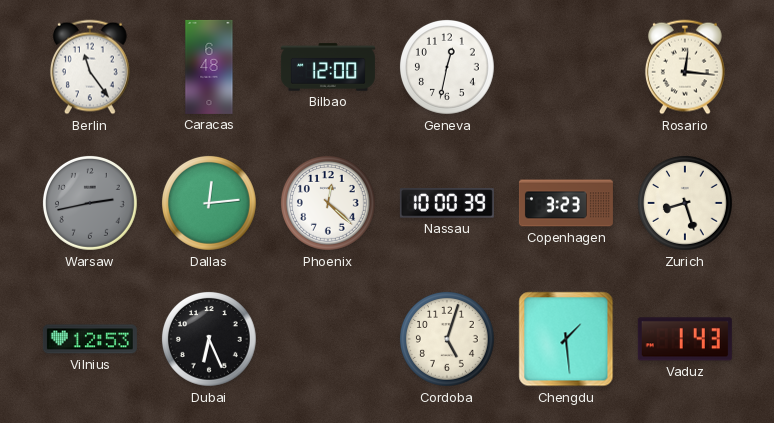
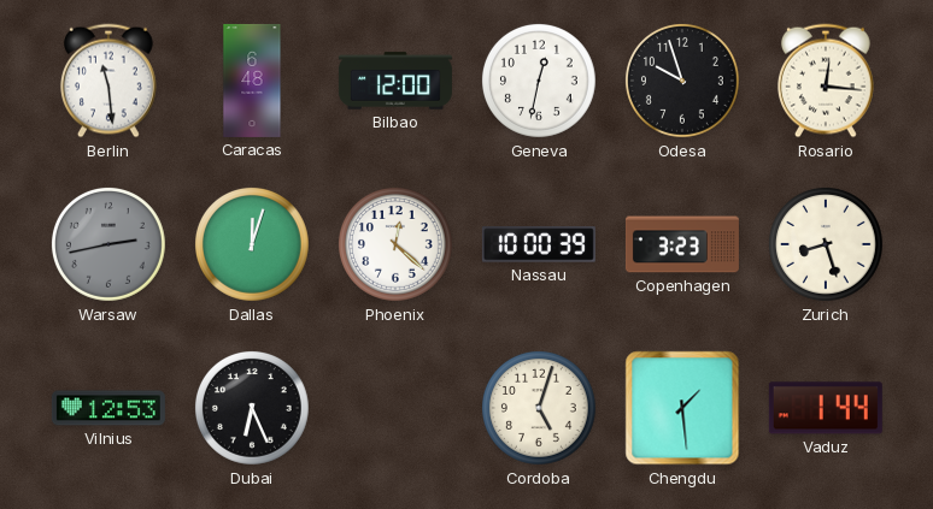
Berlin: 11:24 -> 11:29
Odesa: none -> 9:57
Dallas: 12:14 -> 12:03
Vaduz: 1:43 -> 1:44
